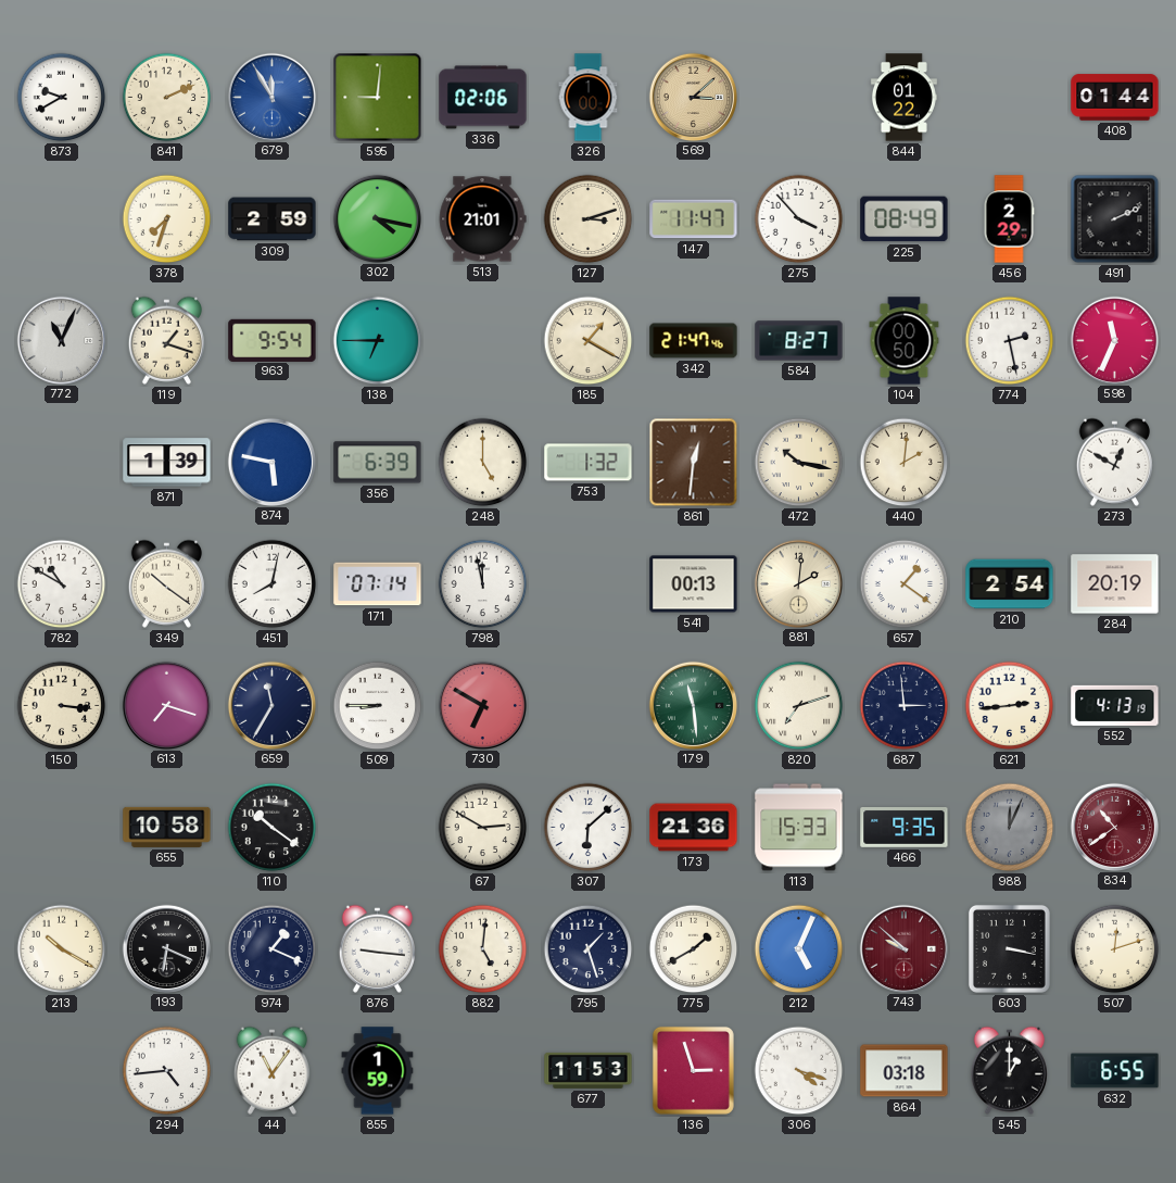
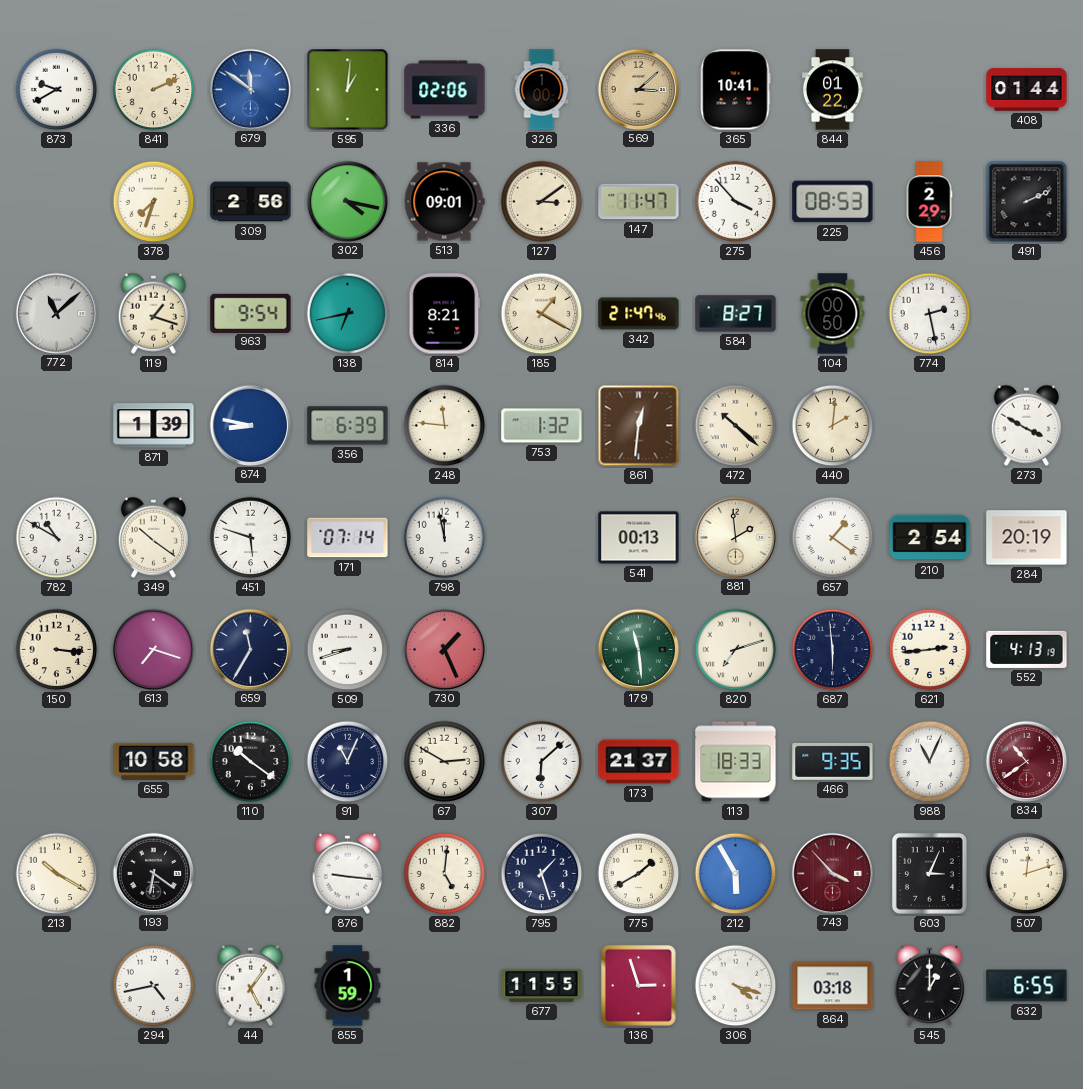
679: 11:55 -> 11:51
595: 9:01 -> 1:01
365: none -> 10:41
309: 2:59 -> 2:56
513: 21:01 -> 09:01
127: 3:12 -> 3:09
225: 08:49 -> 08:53
772: 11:04 -> 11:08
138: 6:45 -> 6:43
814: none -> 8:21
598: 11:34 -> none
874: 5:47 -> 8:47
248: 5:00 -> 11:46
472: 10:17 -> 10:22
273: 12:50 -> 3:50
451: 8:02 -> 5:48
881: 2:01 -> 1:59
509: 8:45 -> 8:42
730: 6:50 -> 1:26
687: 2:59 -> 5:59
91: none -> 11:04
173: 21:36 -> 21:37
113: 15:33 -> 18:33
988: 12:04 -> 11:04
988 dial: grey -> white
193: 6:19 -> 6:21
974: 1:19 -> none
212: 5:04 -> 5:55
743: 9:52 -> 3:53
603: 3:17 -> 3:04
294: 4:44 -> 4:43
44: 11:06 -> 5:06
677: 11:53 -> 11:55
